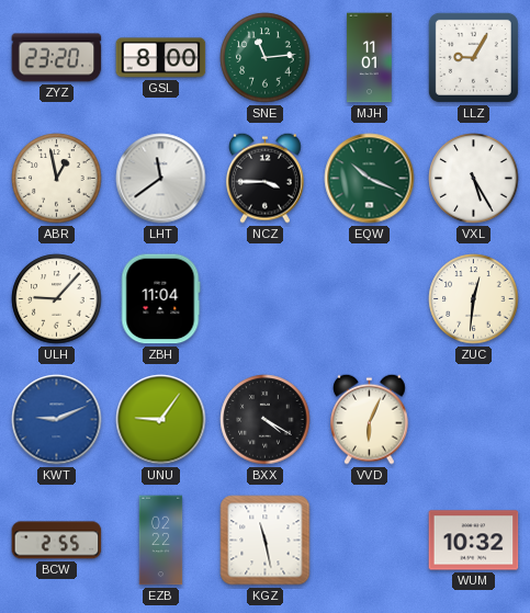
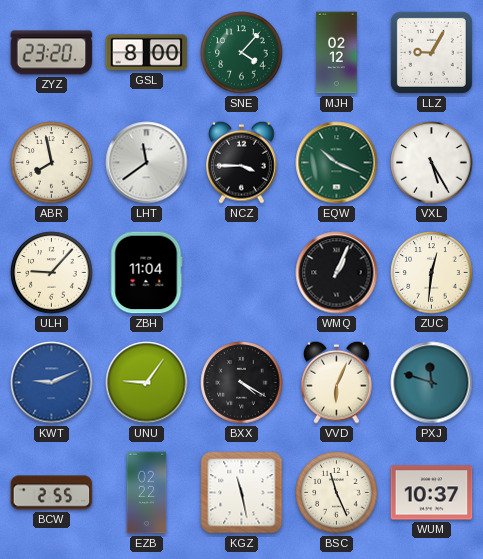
SNE: 11:14 -> 4:07
MJH: 11:01 -> 02:12
ABR: 12:58 -> 7:58
WMQ: none -> 1:04
PXJ: none -> 11:48
BSC: none -> 11:26
WUM: 10:32 -> 10:37
